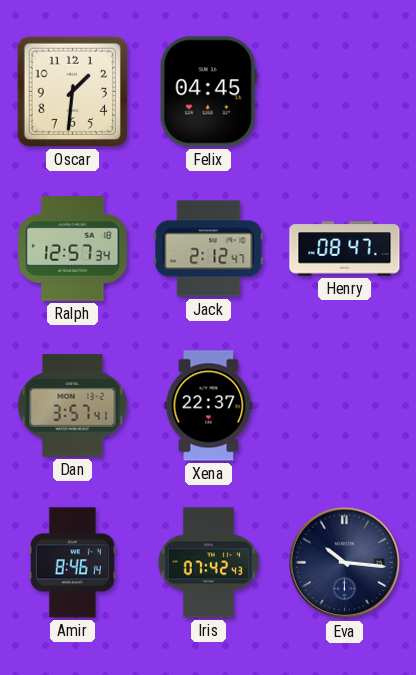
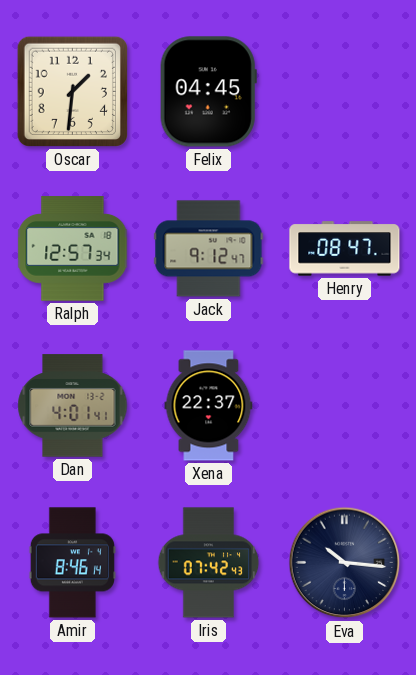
Jack: 2:12 -> 9:12
Dan: 3:57 -> 4:01
